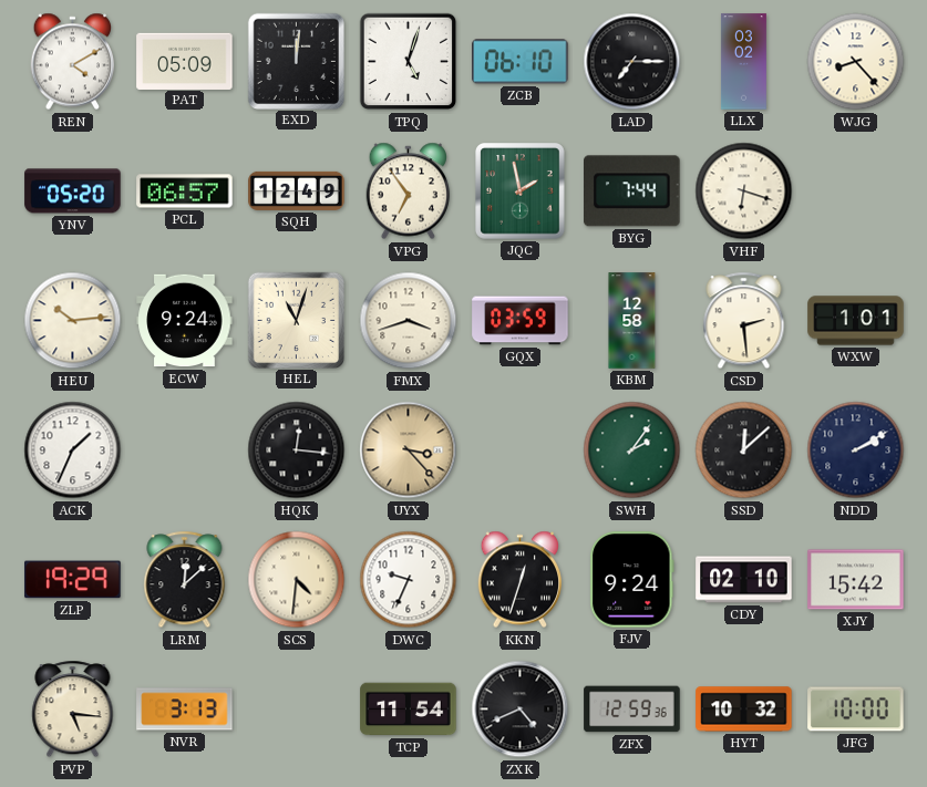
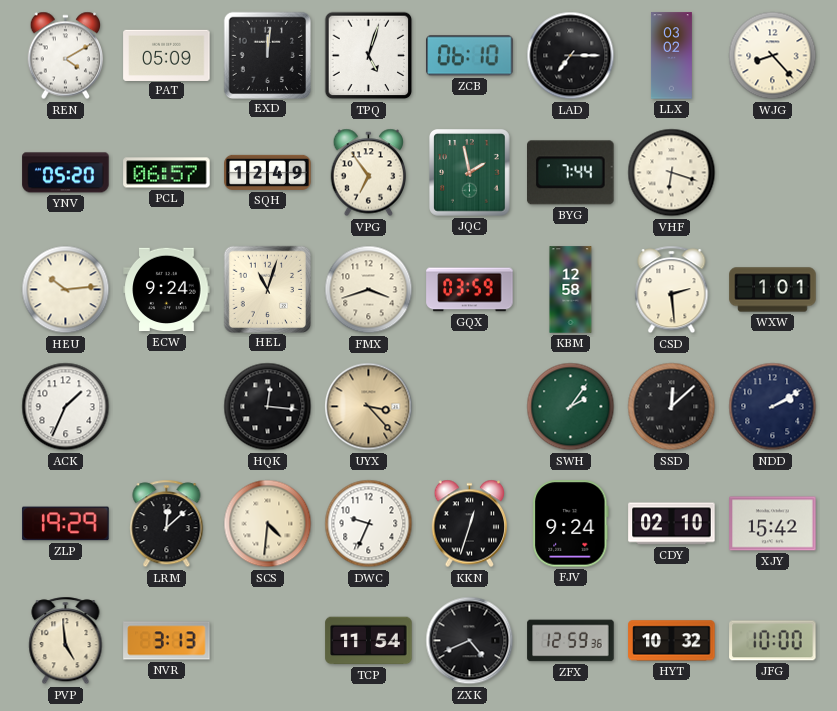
PVP: 5:16 -> 4:59
